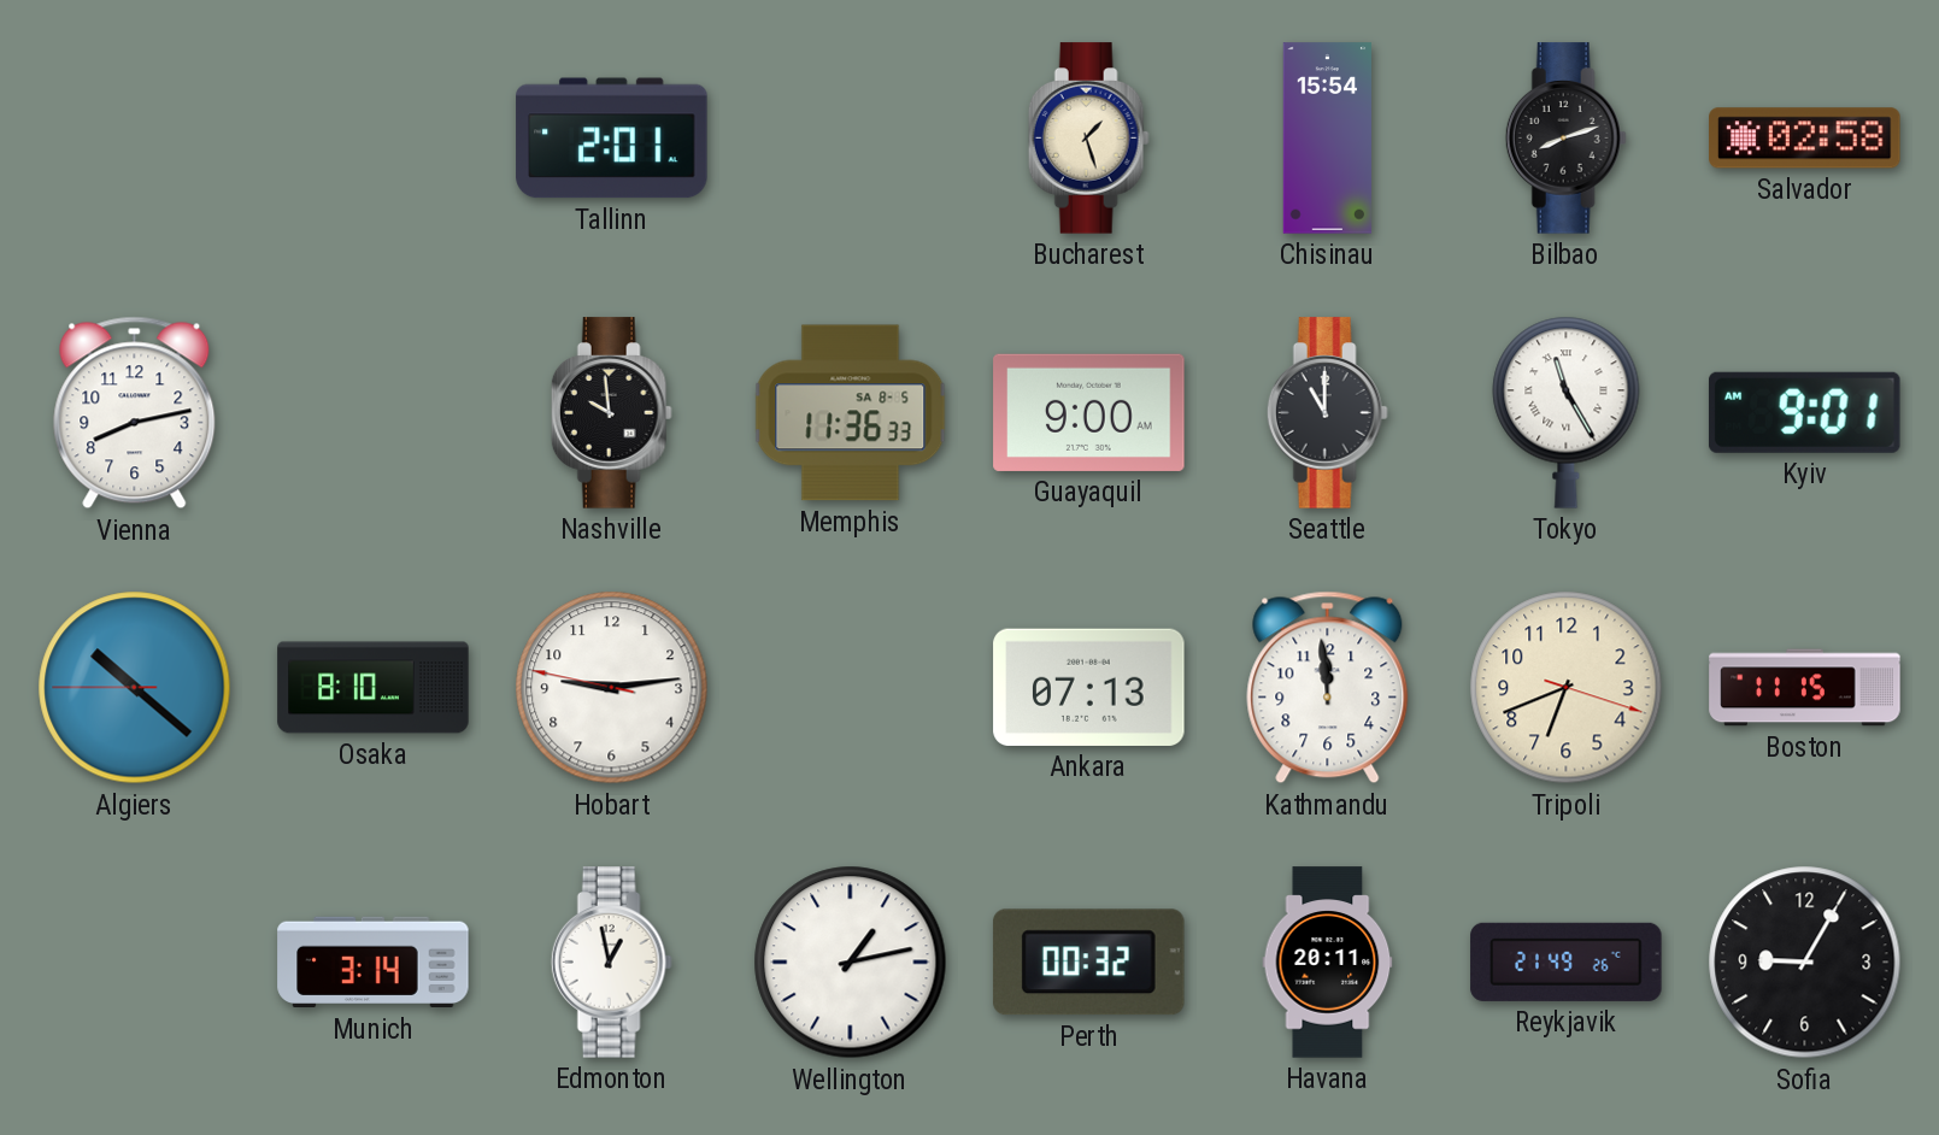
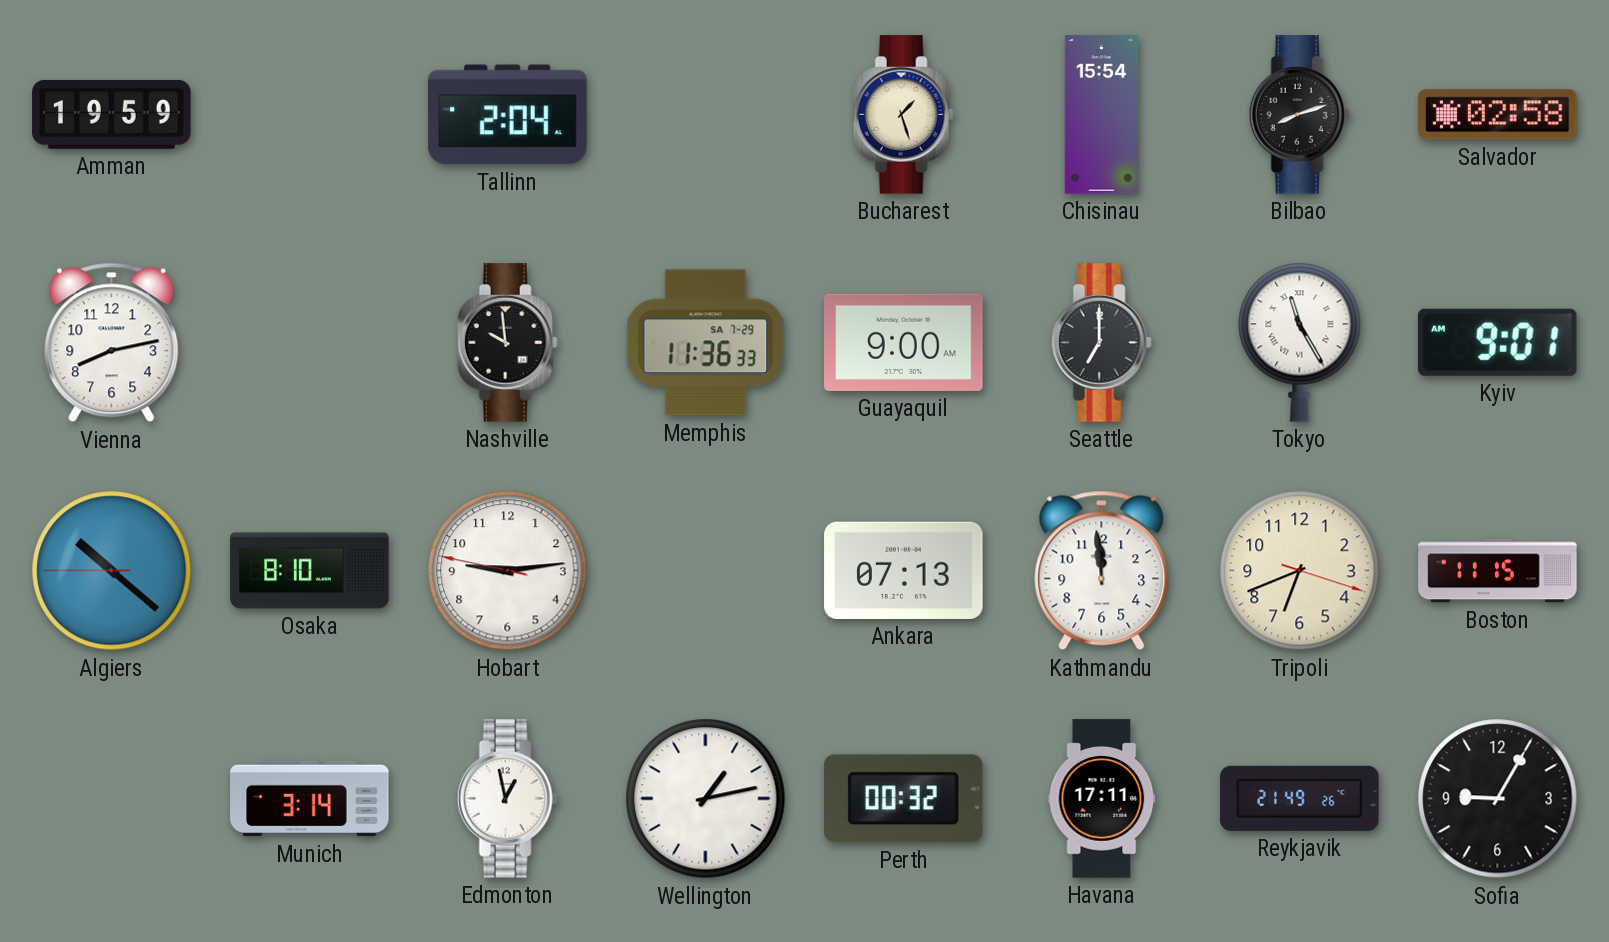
Amman: none -> 19:59
Tallinn: 2:01 -> 2:04
Memphis date: SA 8-5 -> SA 7-29
Seattle: 11:00 -> 7:00
Havana: 20:11 -> 17:11
